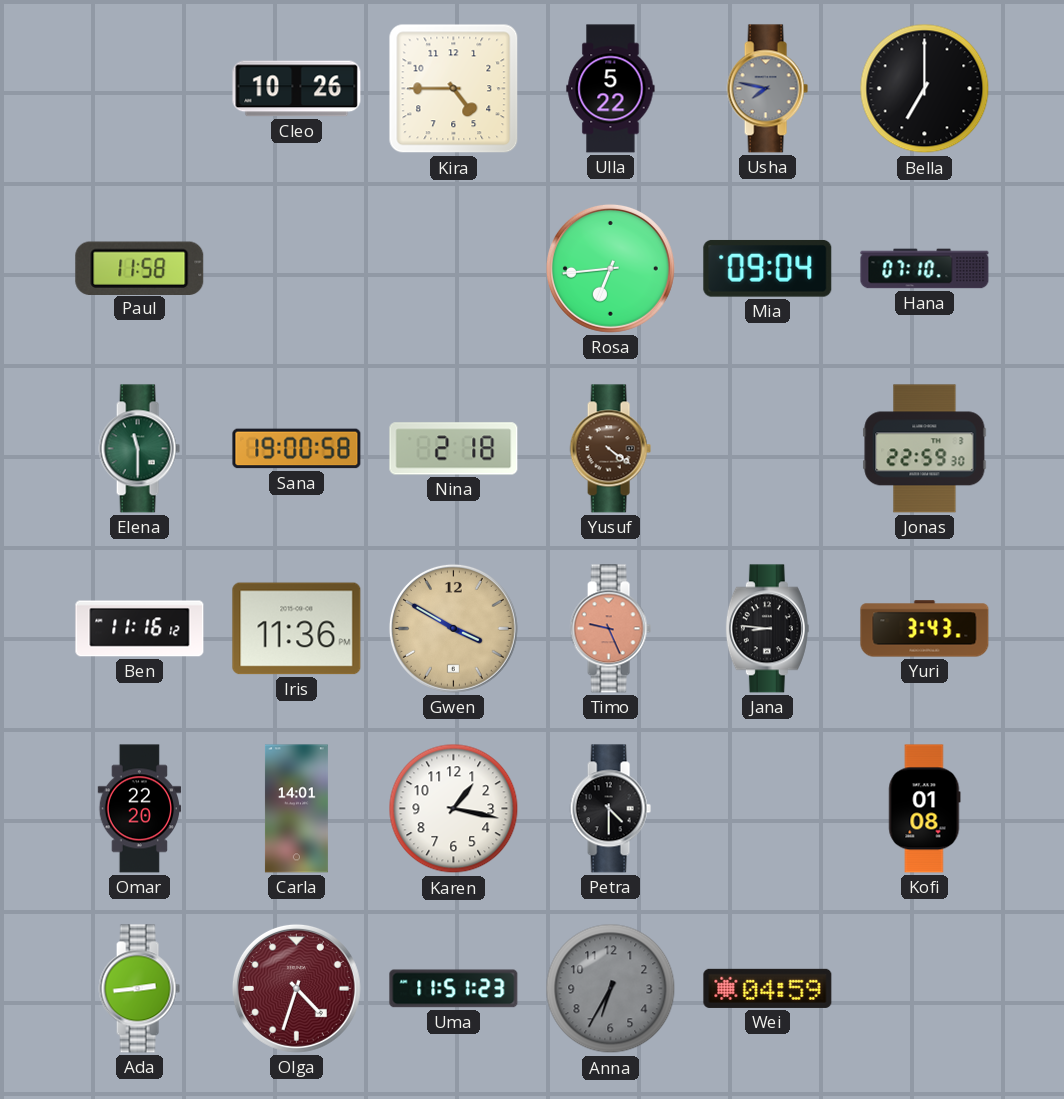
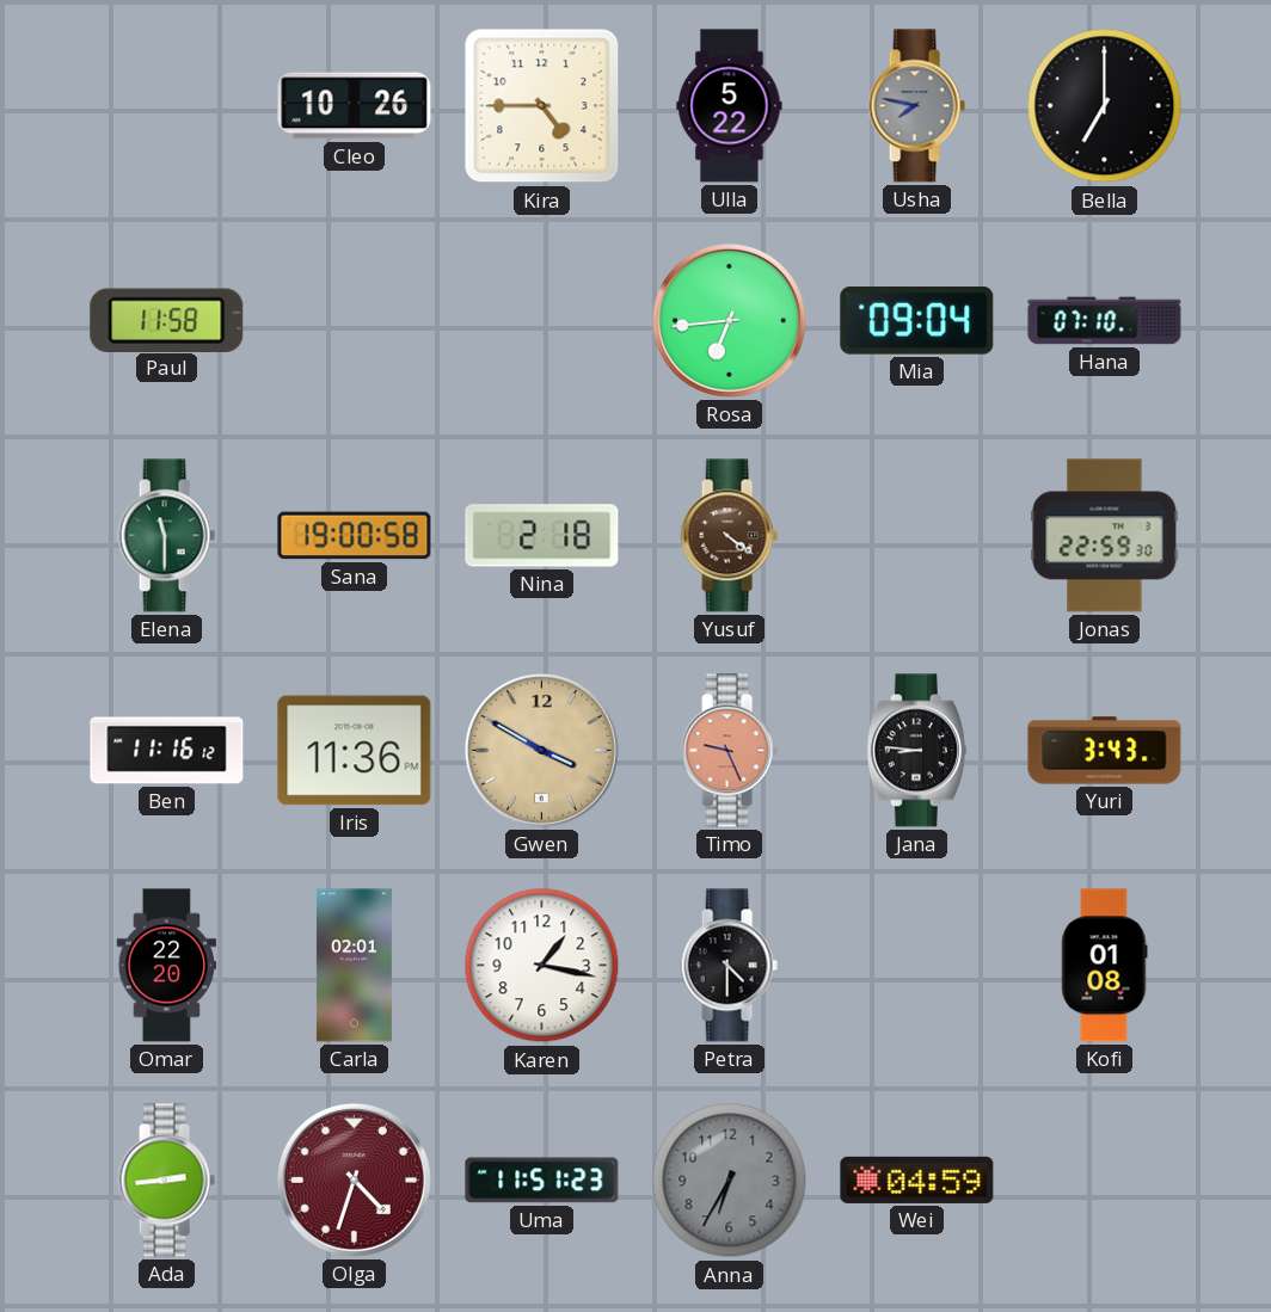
Carla: 14:01 -> 02:01
